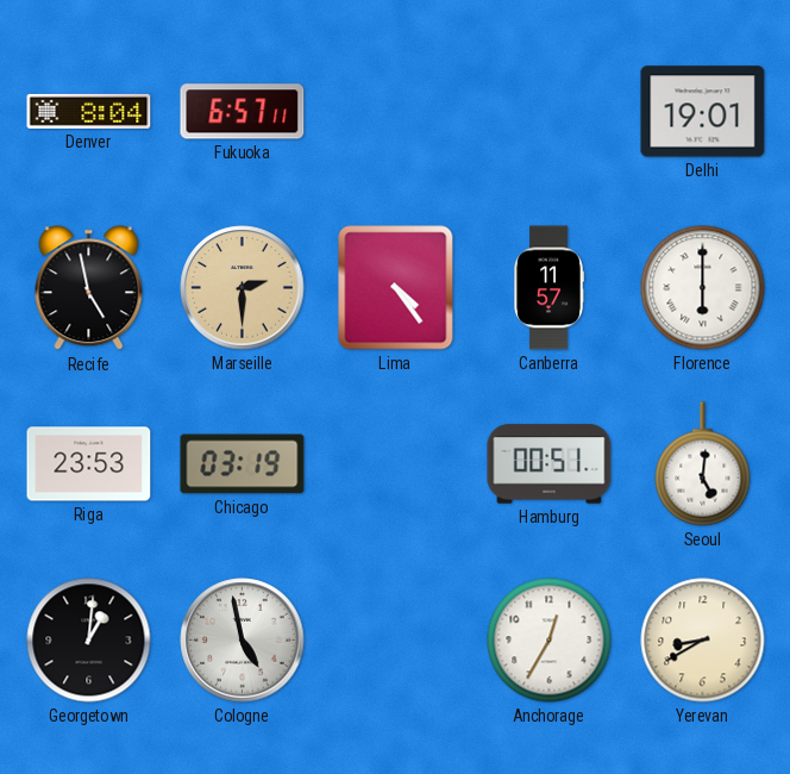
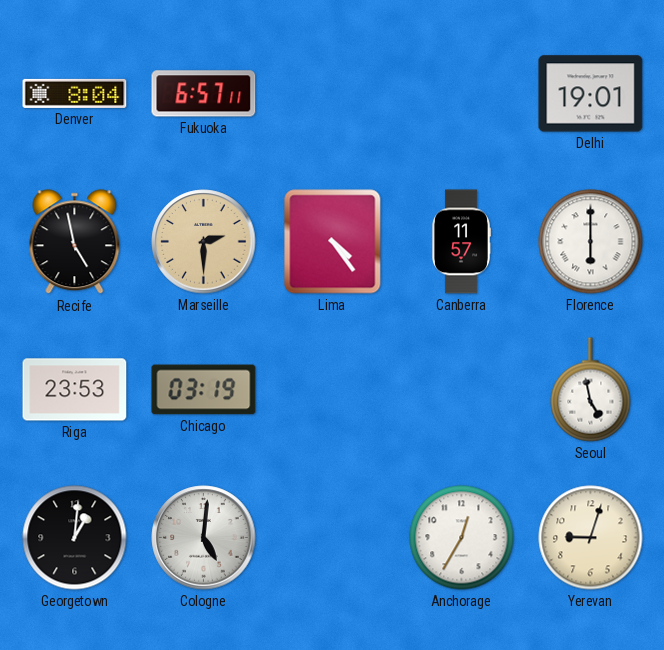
Hamburg: 00:51 -> none
Seoul: 5:01 -> 4:58
Cologne: 4:58 -> 5:01
Yerevan: 8:40 -> 9:03
